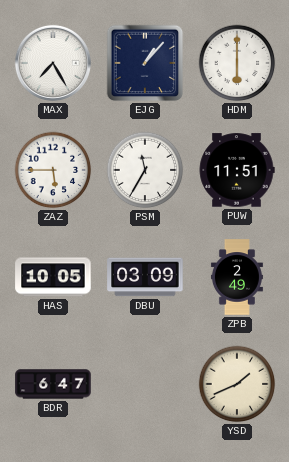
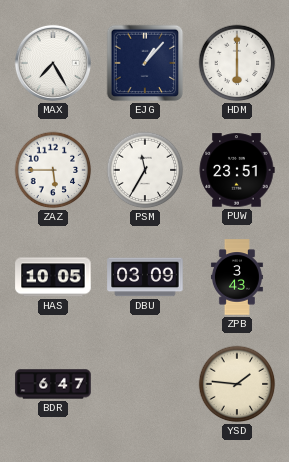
PUW: 11:51 -> 23:51
ZPB: 2:49 -> 3:43
YSD: 1:41 -> 1:46
